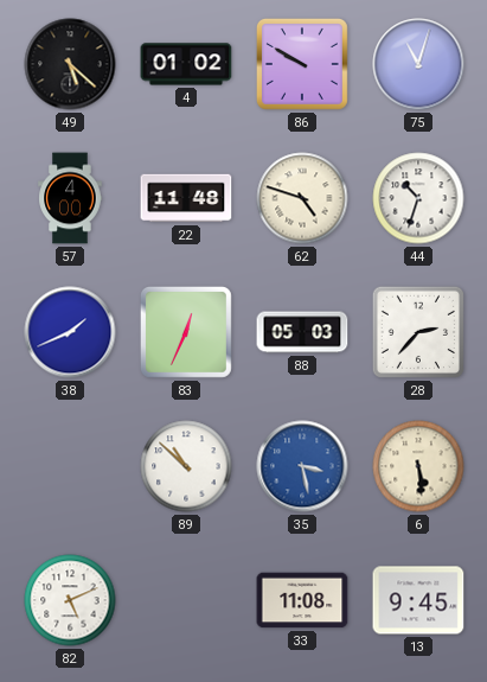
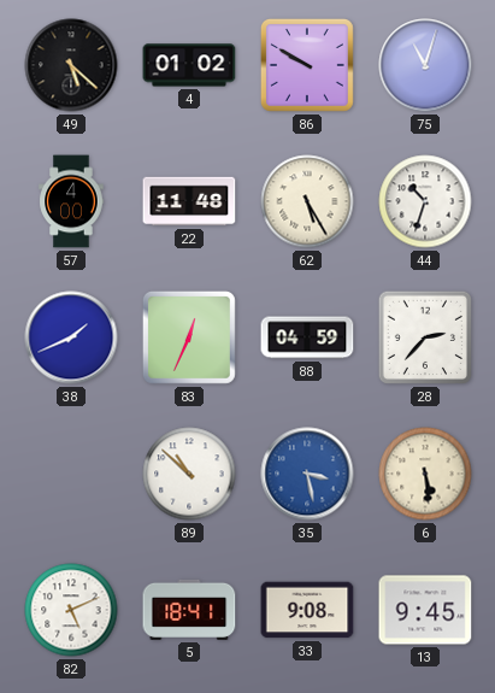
62: 4:48 -> 5:25
88: 05:03 -> 04:59
5: none -> 18:41
33: 11:08 -> 9:08
